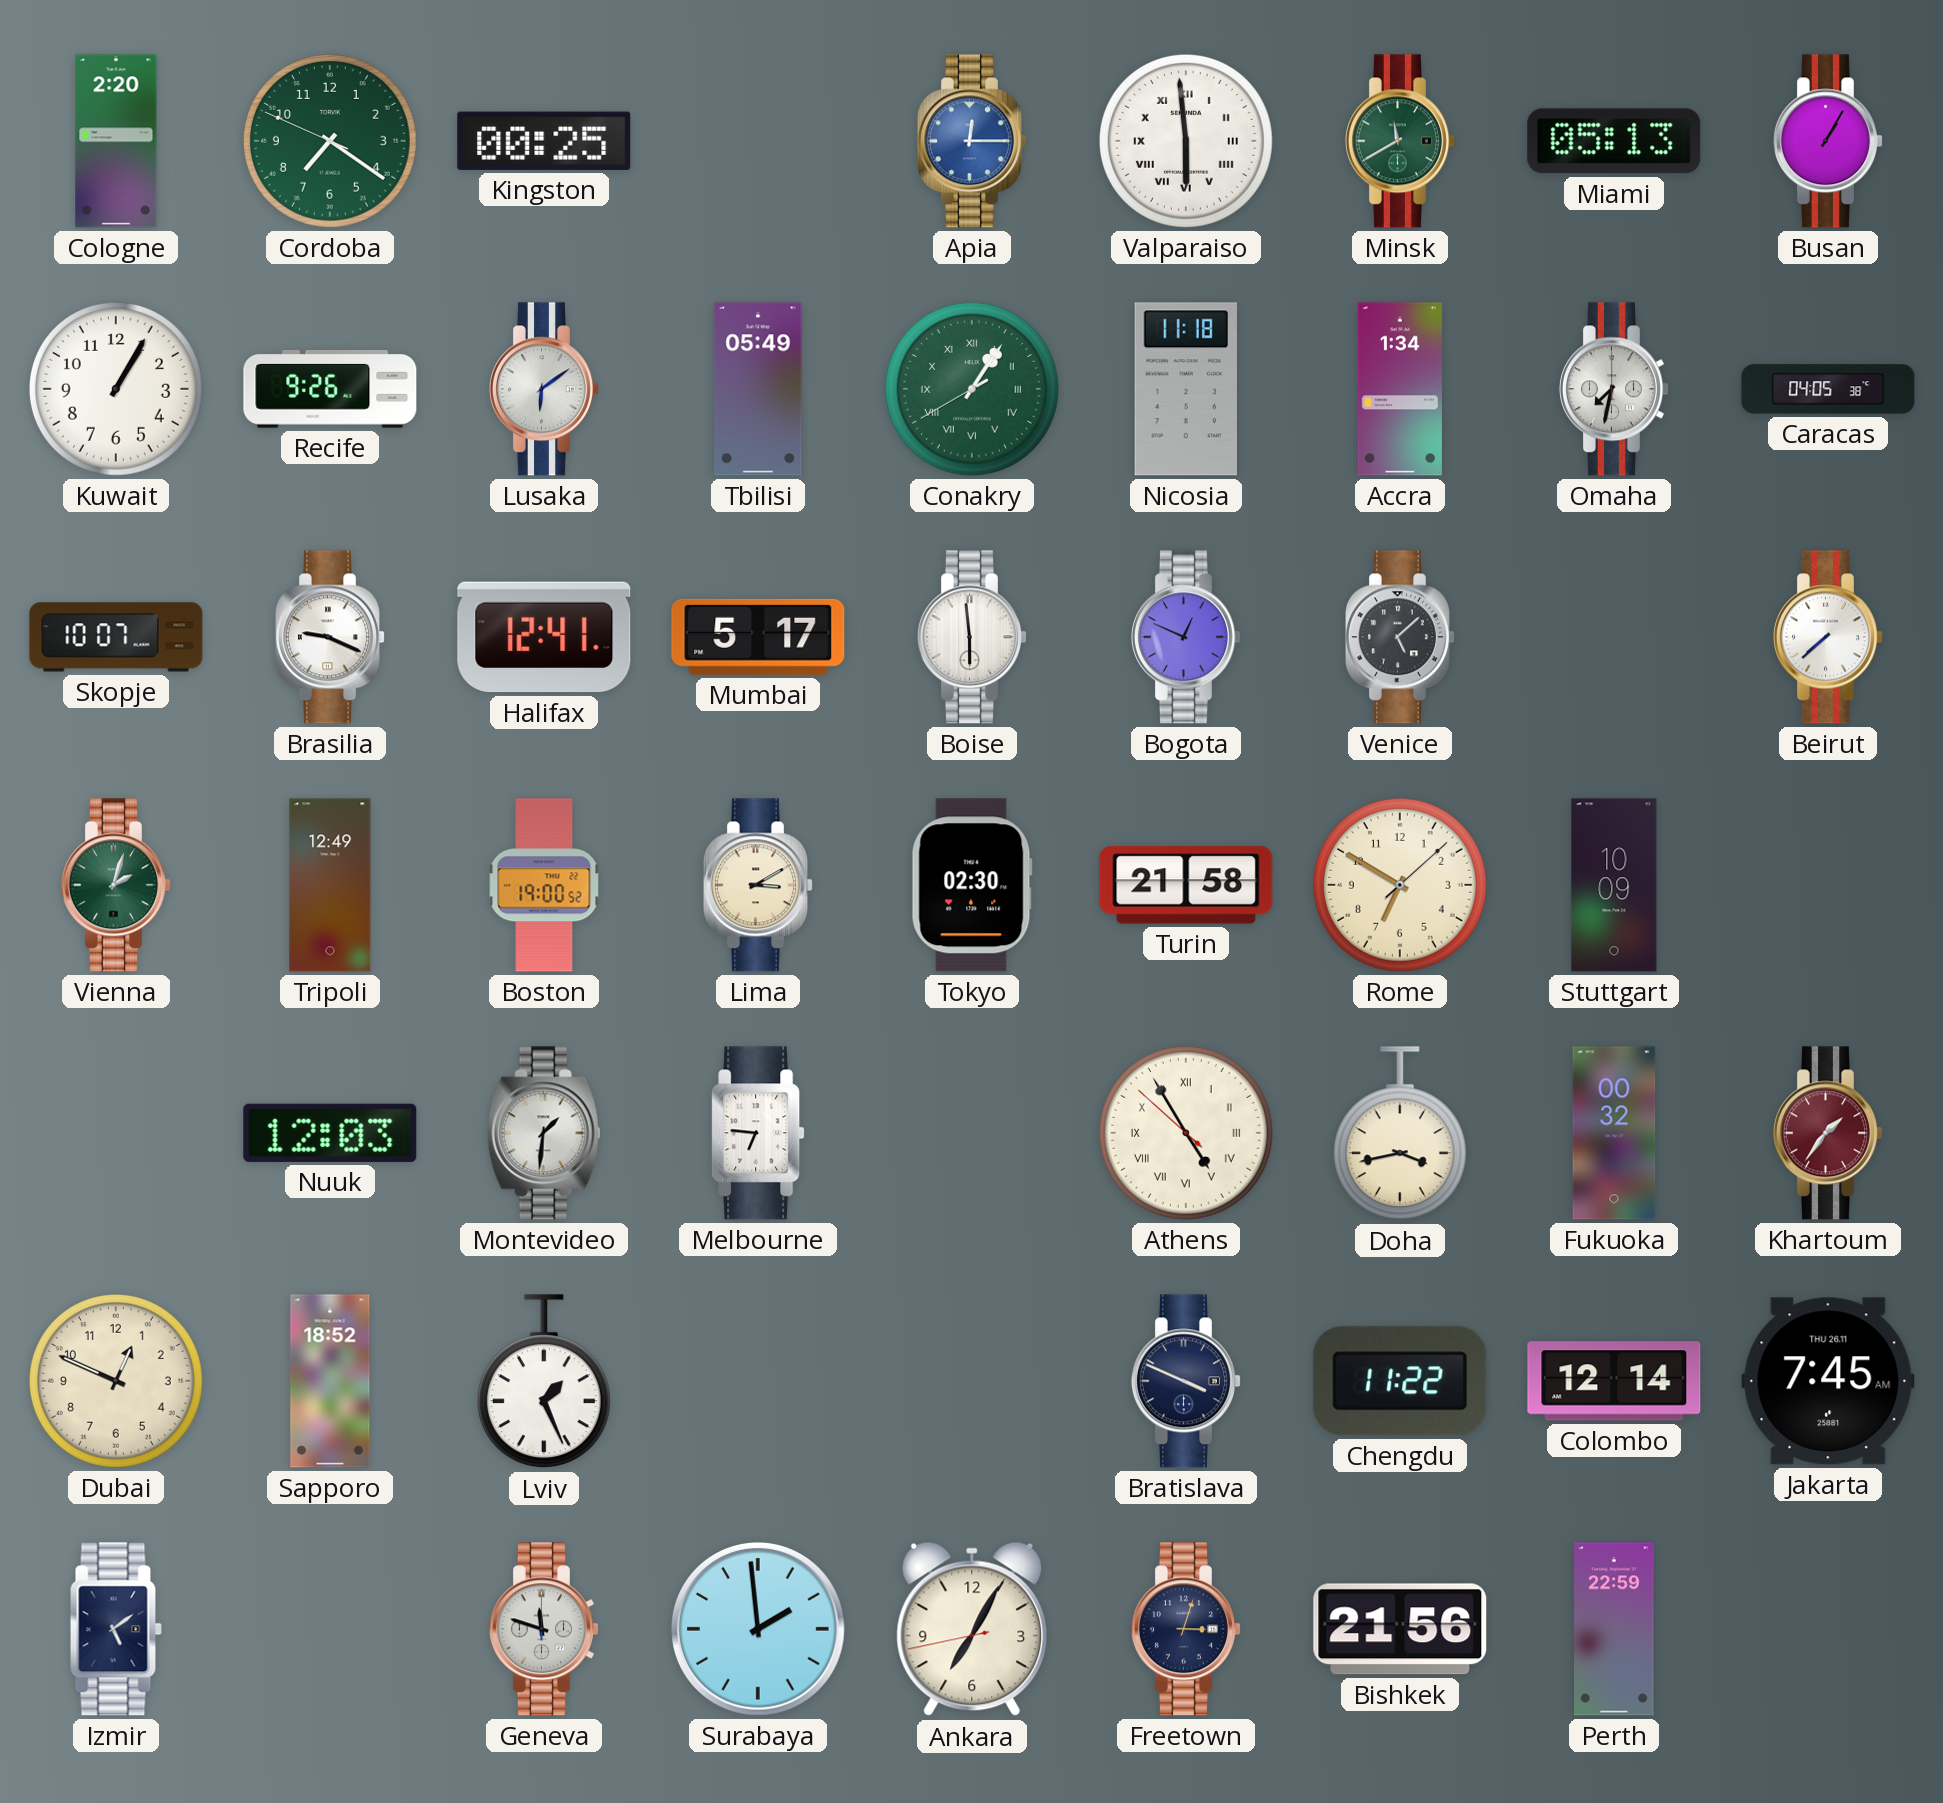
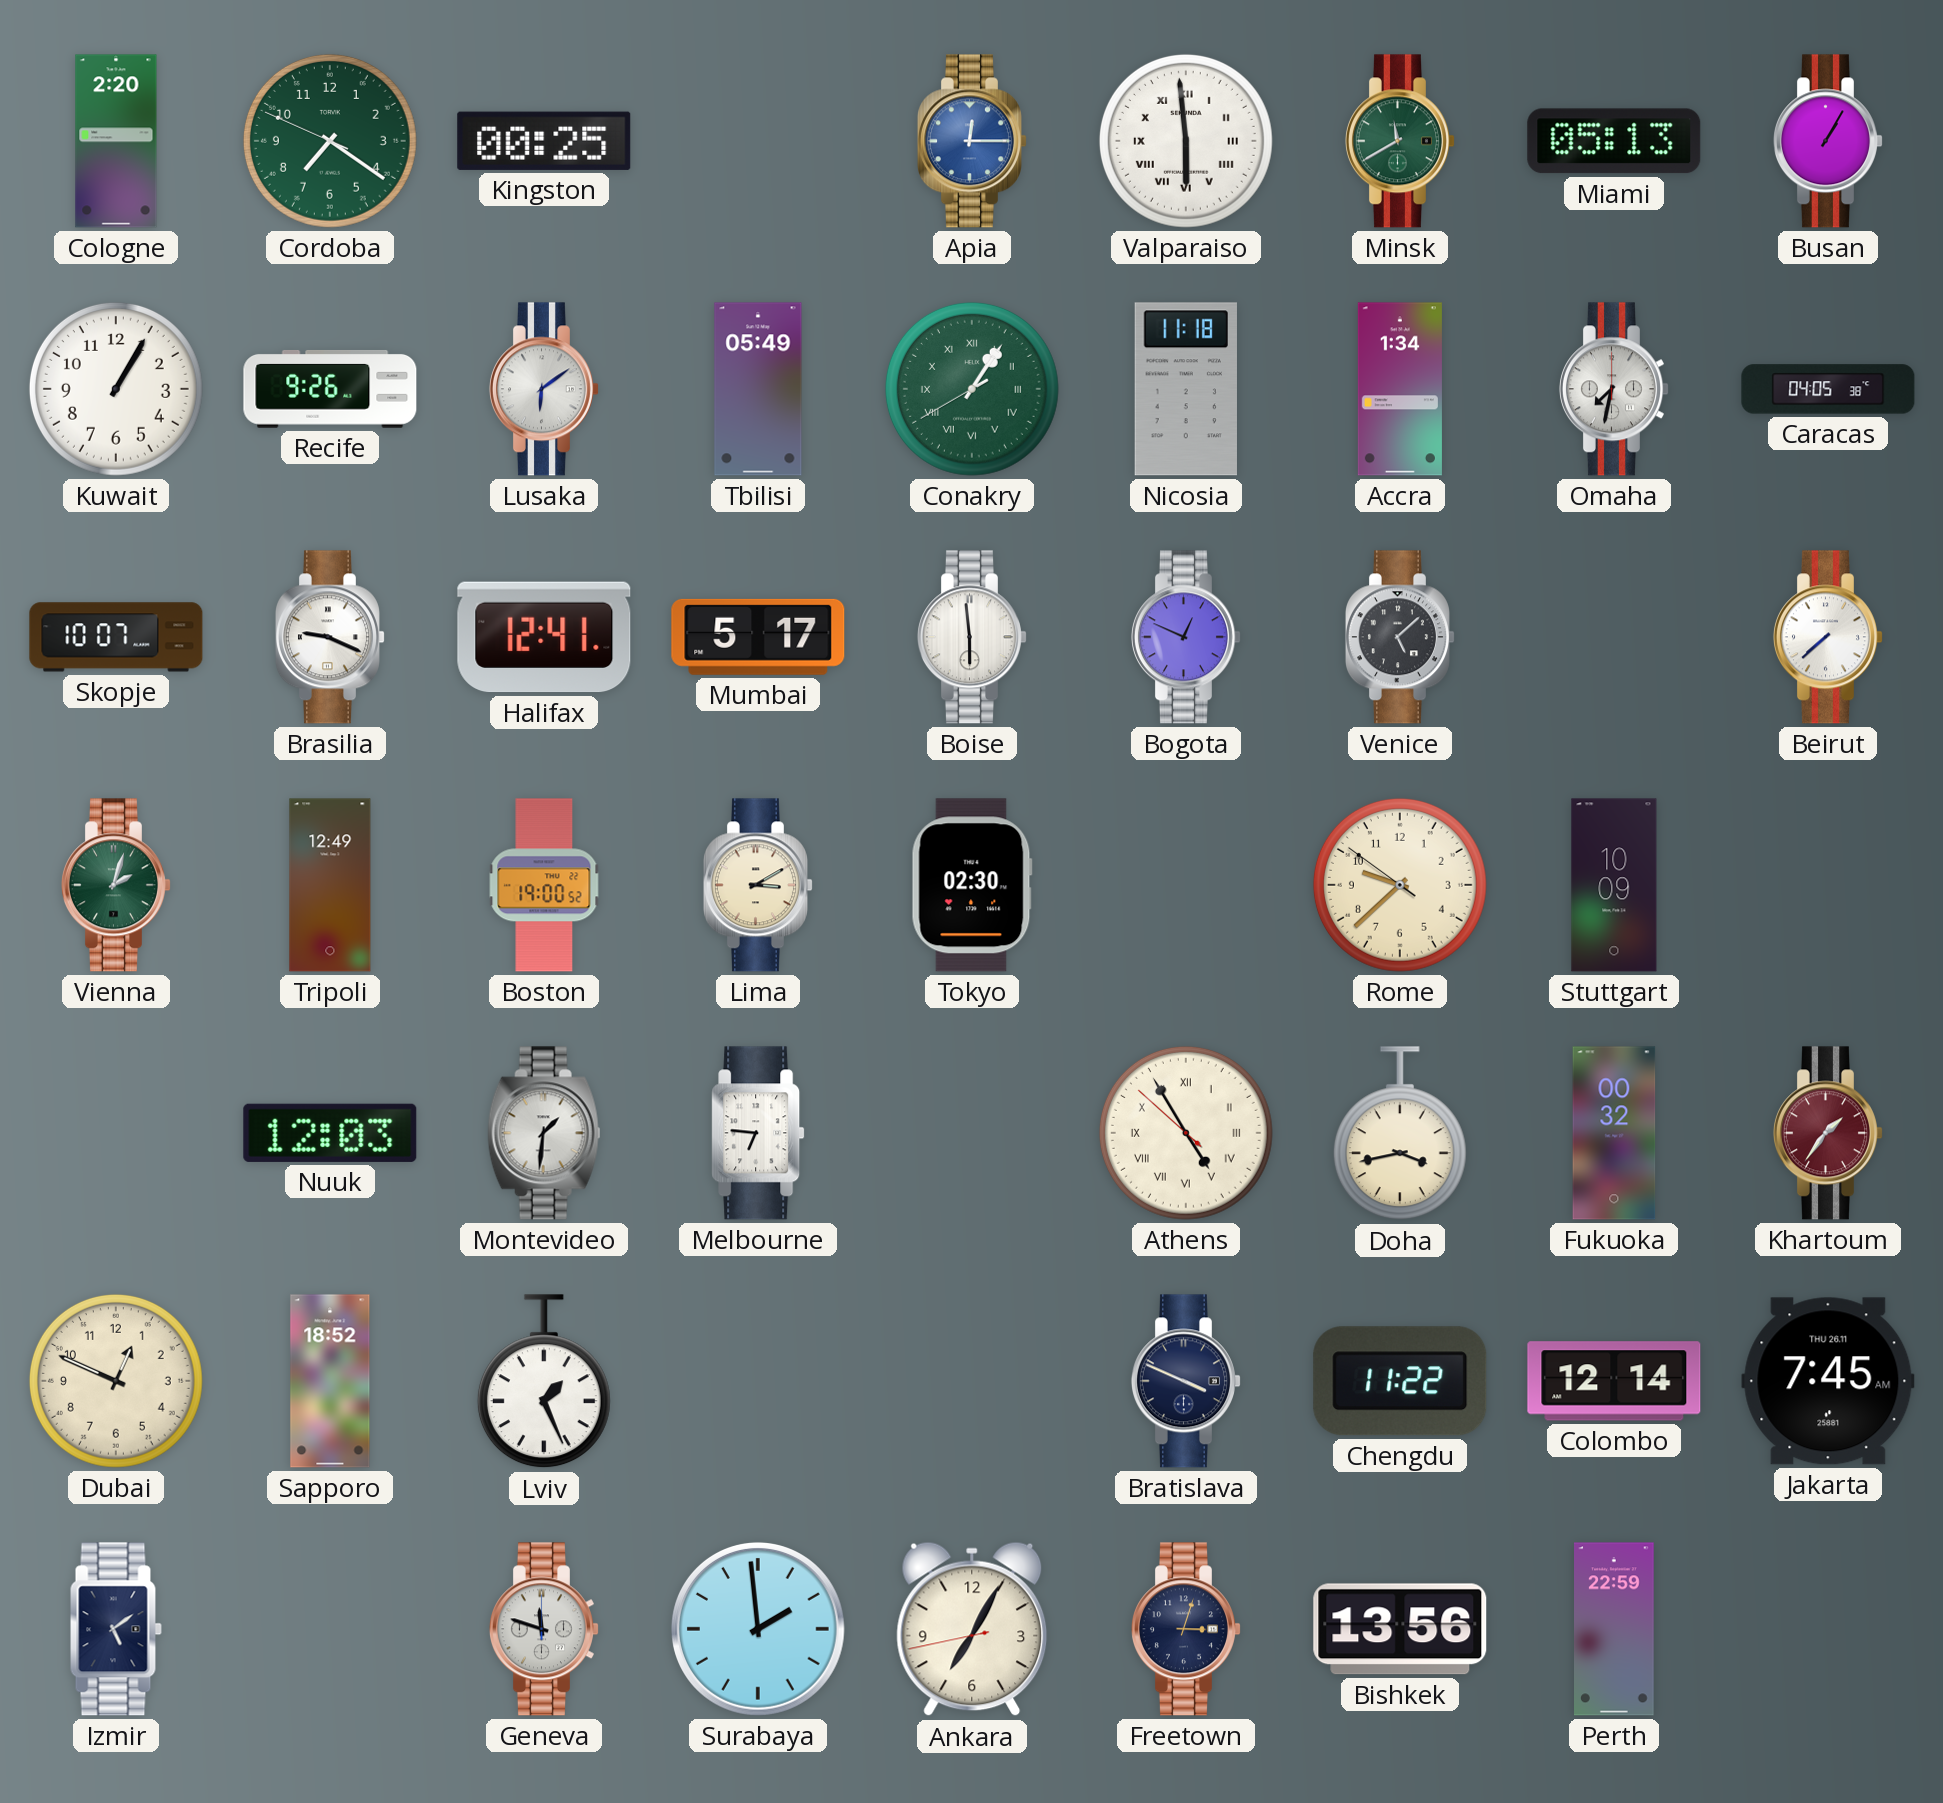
Turin: 21:58 -> none
Rome: 6:50 -> 9:37
Bishkek: 21:56 -> 13:56
